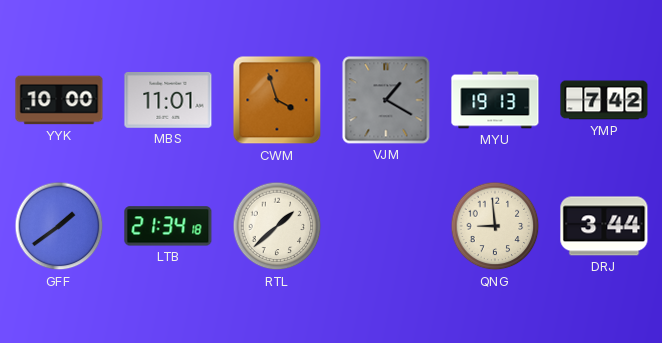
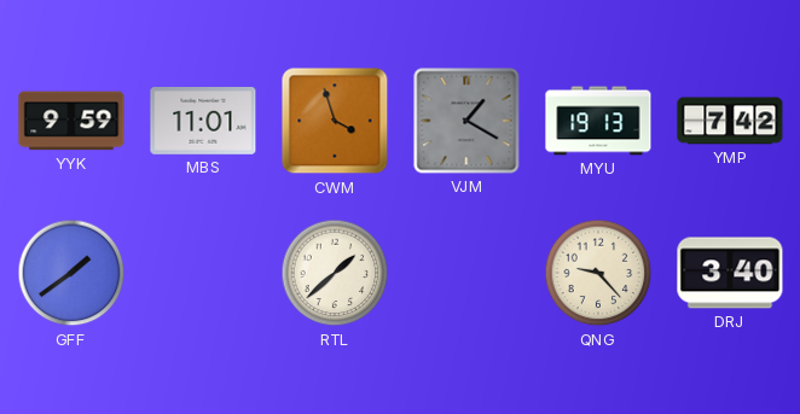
YYK: 10:00 -> 9:59
LTB: 21:34 -> none
QNG: 8:59 -> 9:23
DRJ: 3:44 -> 3:40
